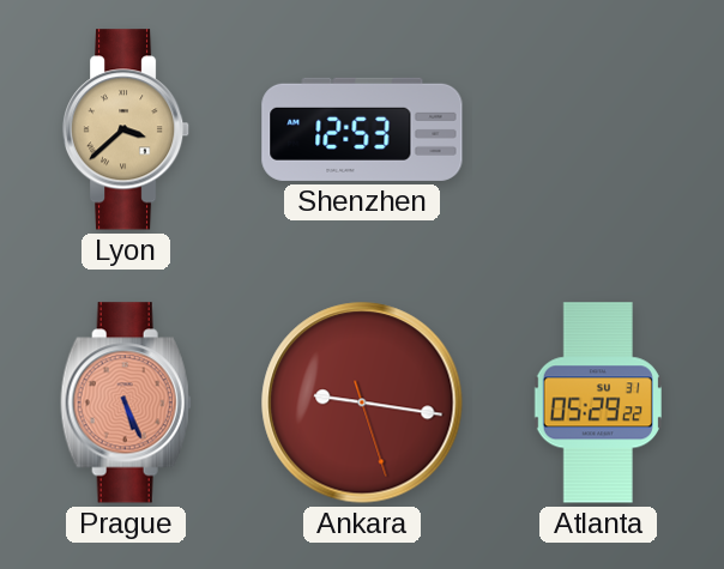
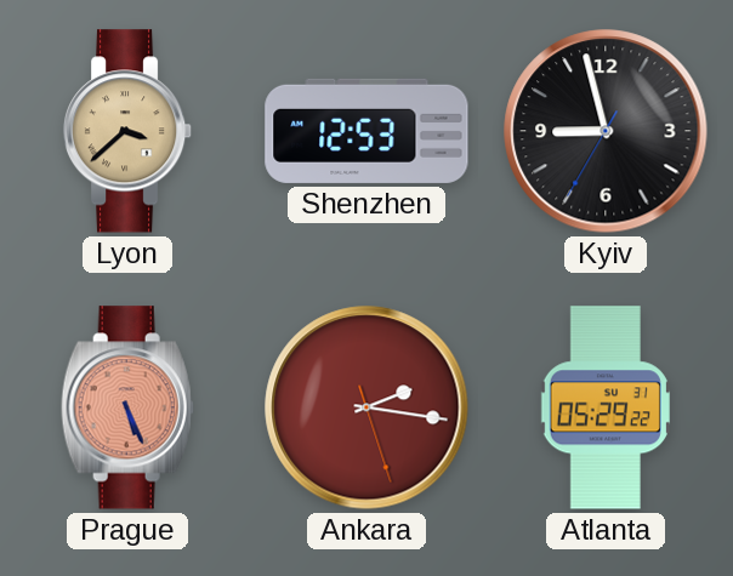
Kyiv: none -> 8:57
Ankara: 9:16 -> 2:16
